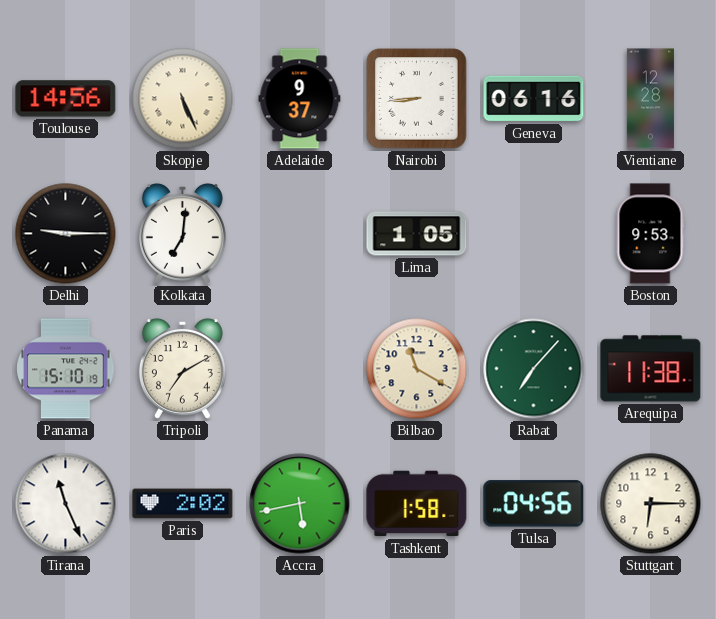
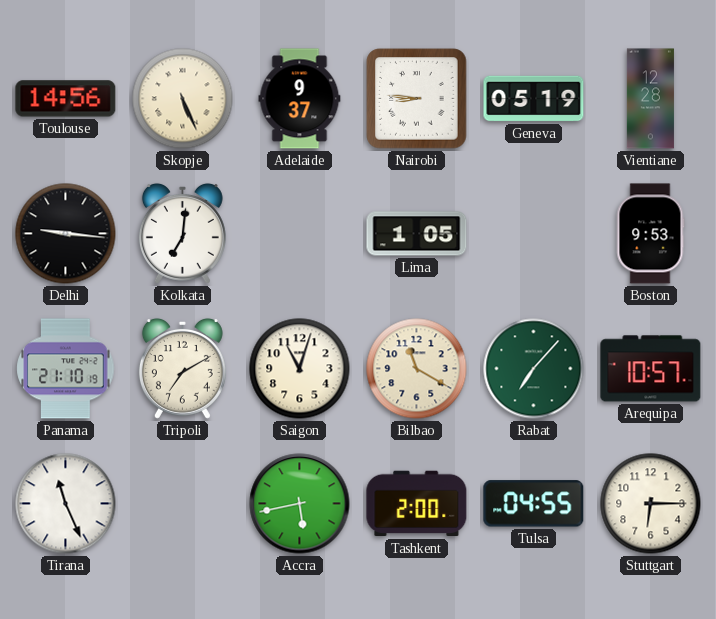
Nairobi: 8:44 -> 8:46
Geneva: 06:16 -> 05:19
Delhi: 9:15 -> 9:16
Panama: 15:10 -> 21:10
Saigon: none -> 11:03
Arequipa: 11:38 -> 10:57
Paris: 2:02 -> none
Tashkent: 1:58 -> 2:00
Tulsa: 04:56 -> 04:55
